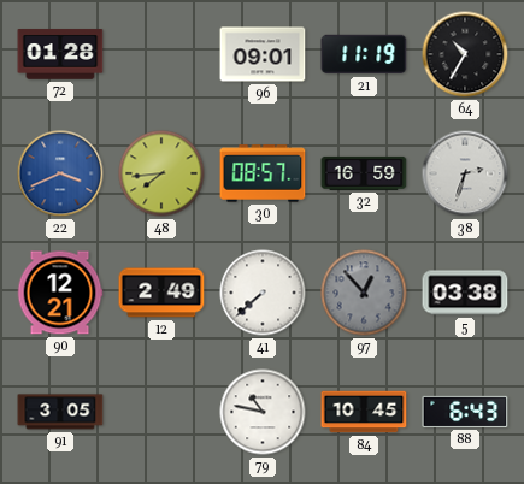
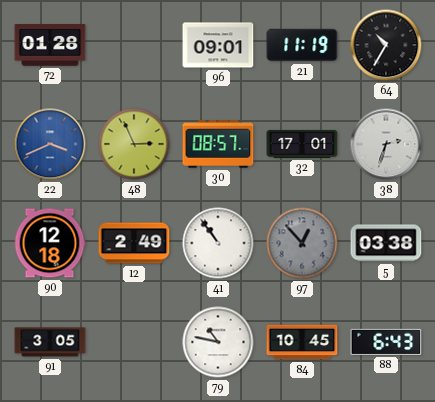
48: 7:44 -> 2:56
32: 16:59 -> 17:01
90: 12:21 -> 12:18
41: 7:38 -> 10:54
